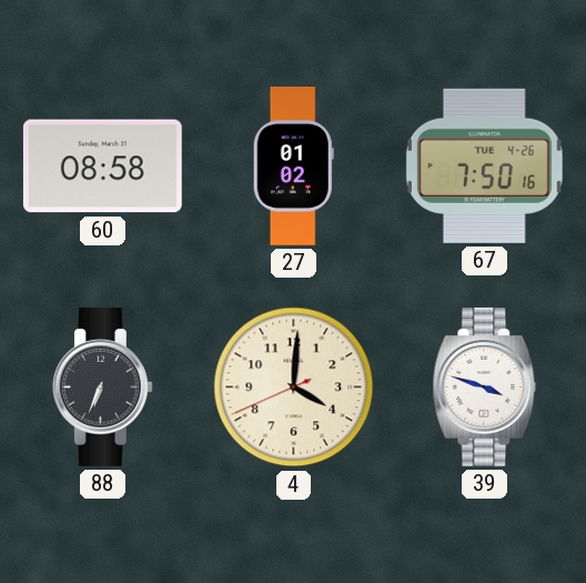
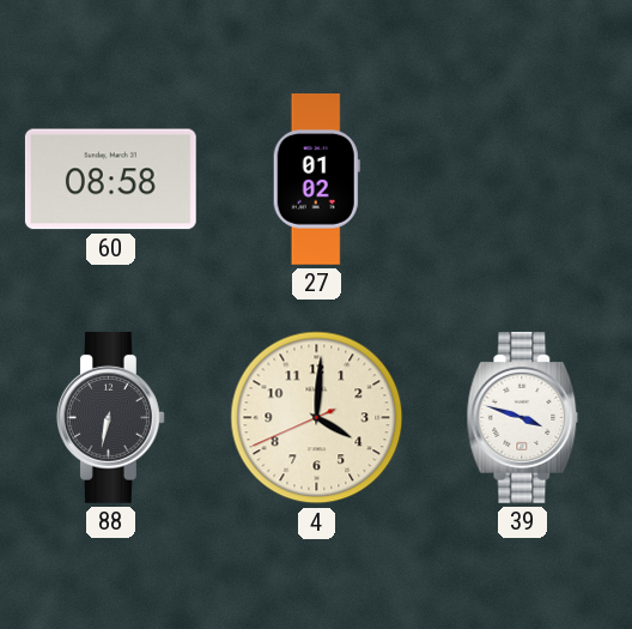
67: 7:50 -> none
88: 6:34 -> 6:32
